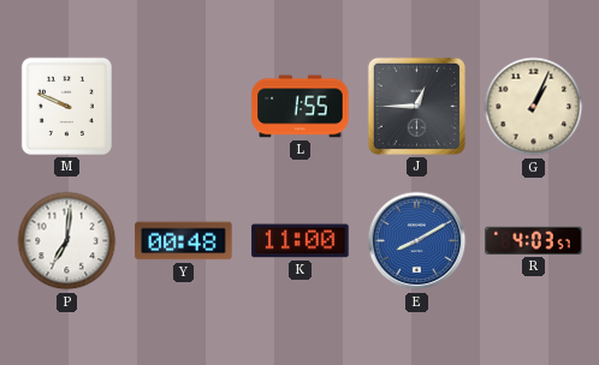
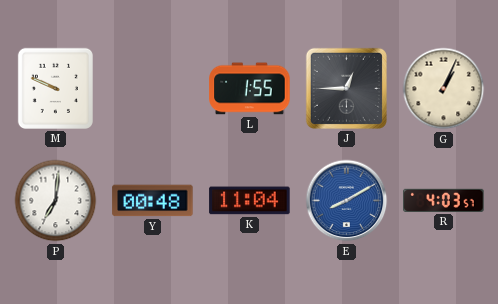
K: 11:00 -> 11:04
